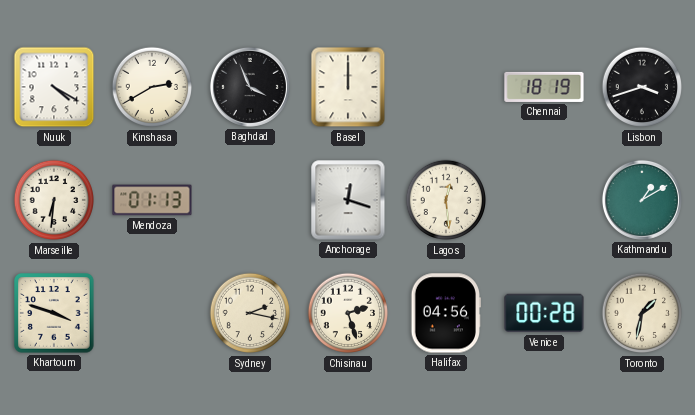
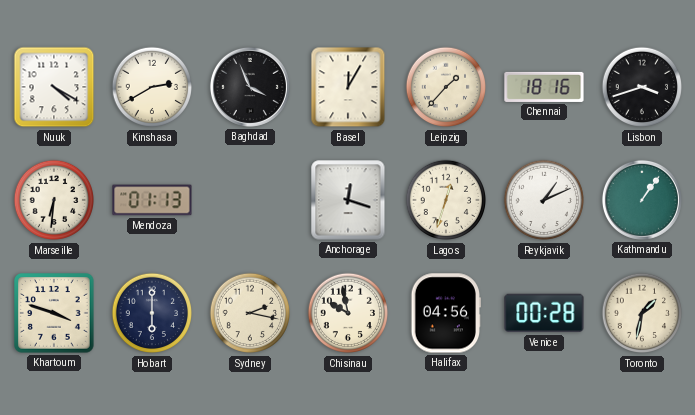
Basel: 12:00 -> 12:05
Leipzig: none -> 1:37
Chennai: 18:19 -> 18:16
Lagos: 12:29 -> 12:33
Reykjavik: none -> 1:11
Kathmandu: 1:10 -> 1:06
Hobart: none -> 6:00
Chisinau: 2:27 -> 9:58
